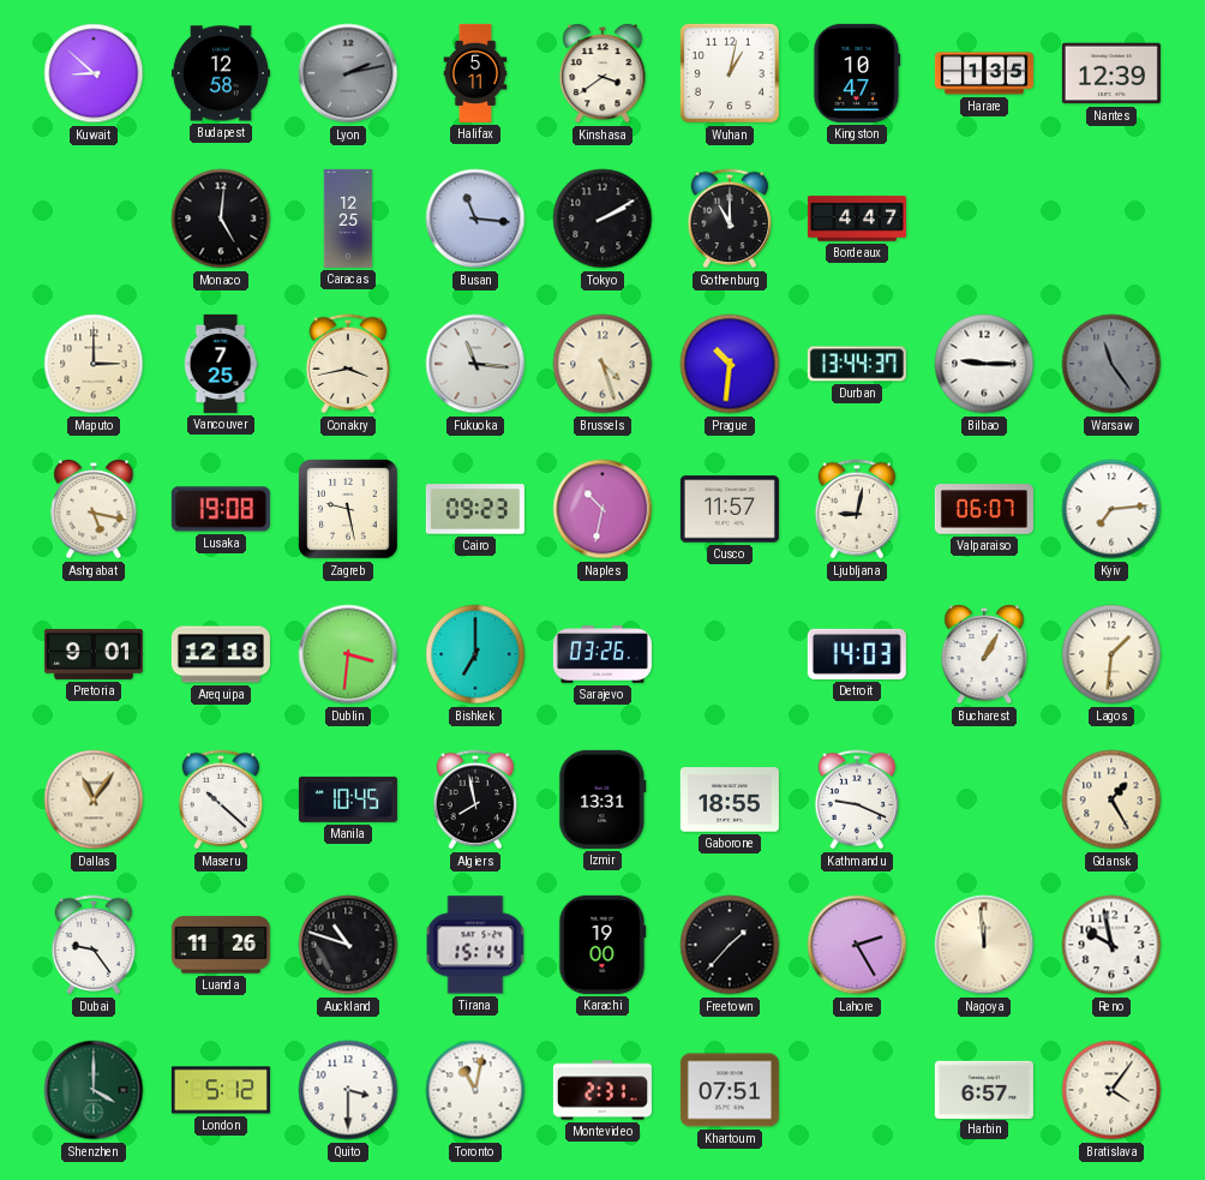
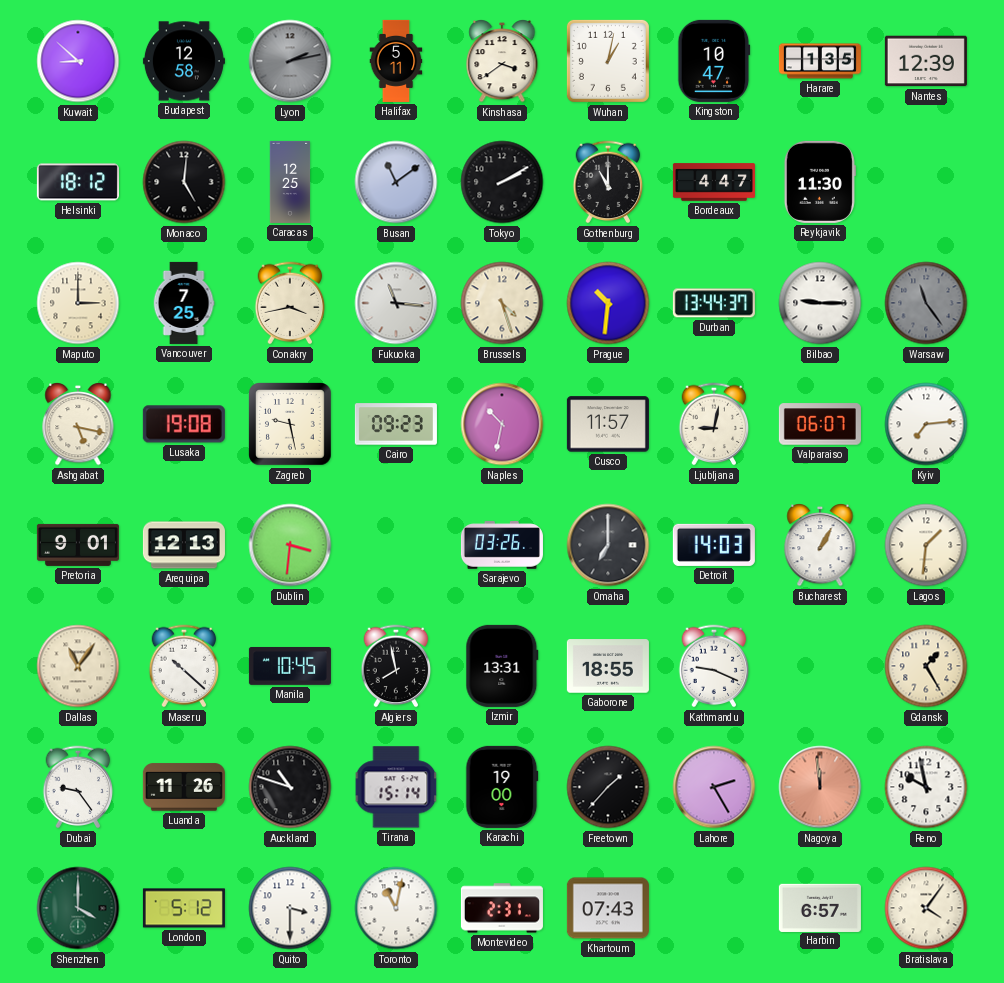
Helsinki: none -> 18:12
Busan: 11:16 -> 11:09
Reykjavik: none -> 11:30
Arequipa: 12:18 -> 12:13
Bishkek: 7:00 -> none
Omaha: none -> 7:00
Nagoya dial: cream -> salmon
Khartoum: 07:51 -> 07:43
